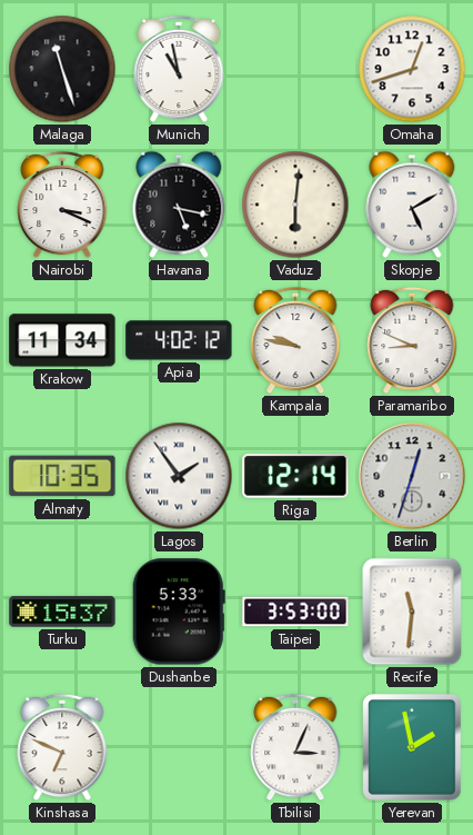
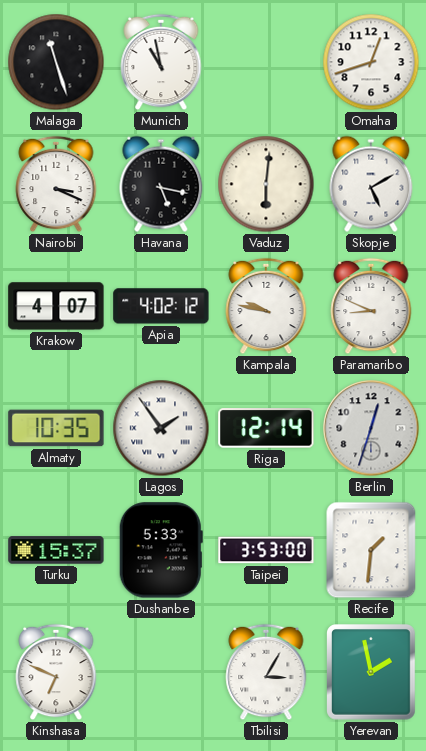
Krakow: 11:34 -> 4:07
Recife: 11:31 -> 1:31
Tbilisi: 3:04 -> 3:05
